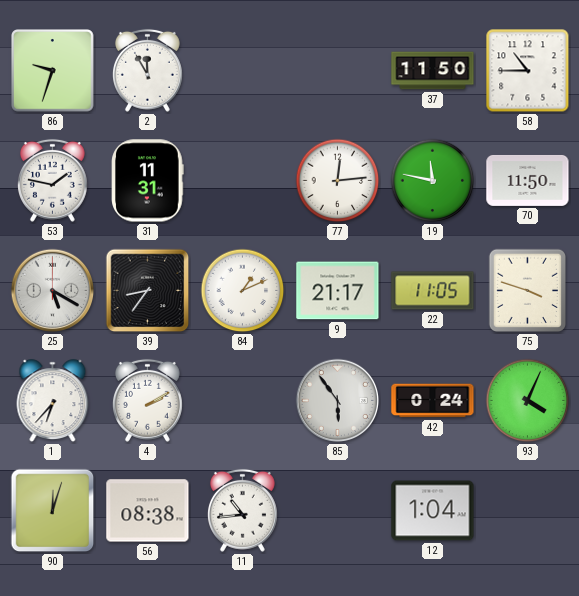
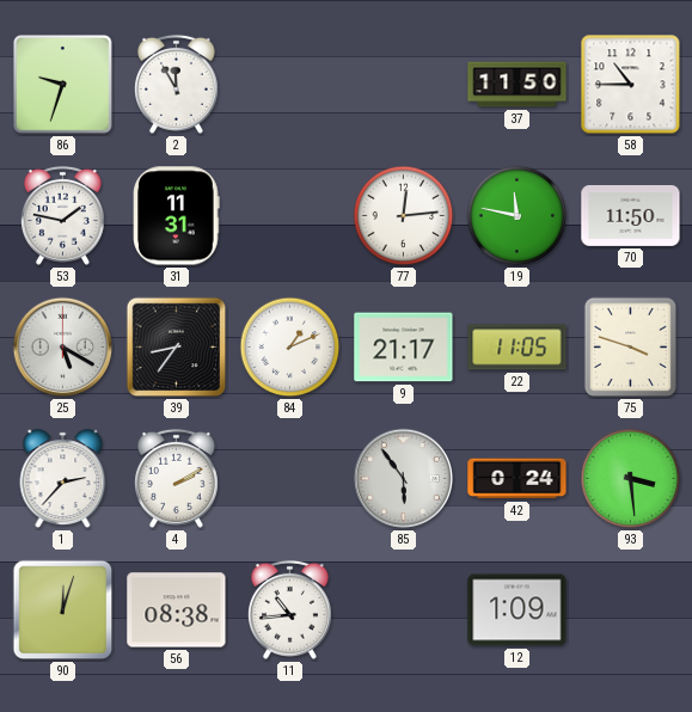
1: 6:37 -> 2:37
93: 4:04 -> 3:29
12: 1:04 -> 1:09
